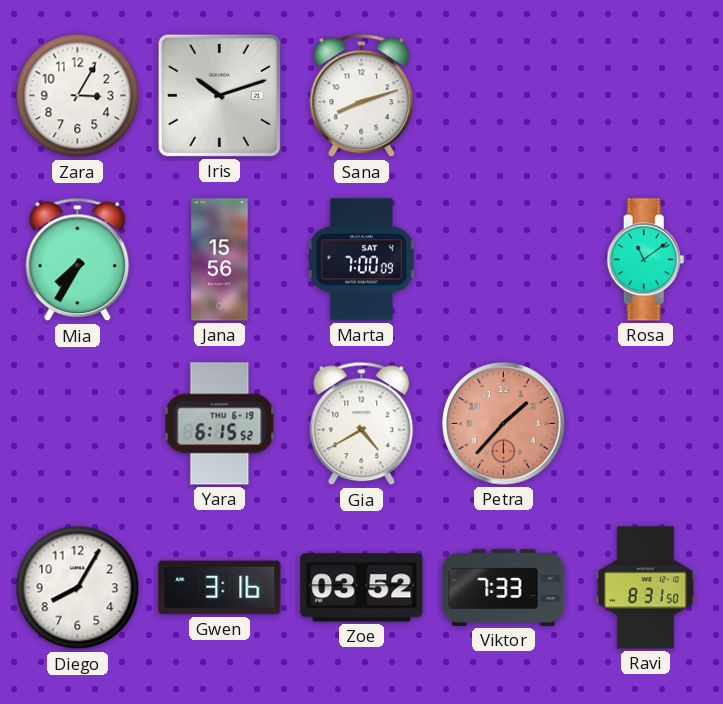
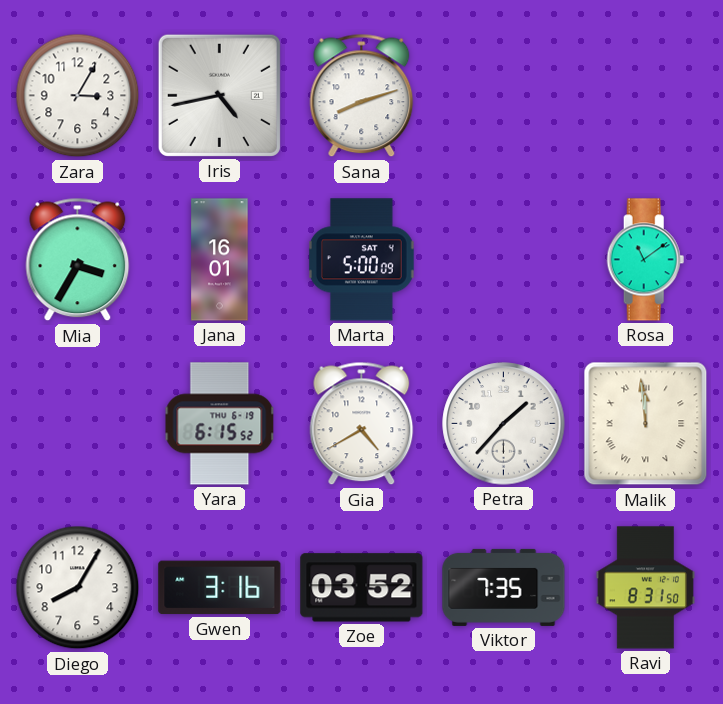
Iris: 10:12 -> 4:43
Mia: 7:35 -> 3:35
Jana: 15:56 -> 16:01
Marta: 7:00 -> 5:00
Petra dial: salmon -> white
Malik: none -> 11:59
Viktor: 7:33 -> 7:35
